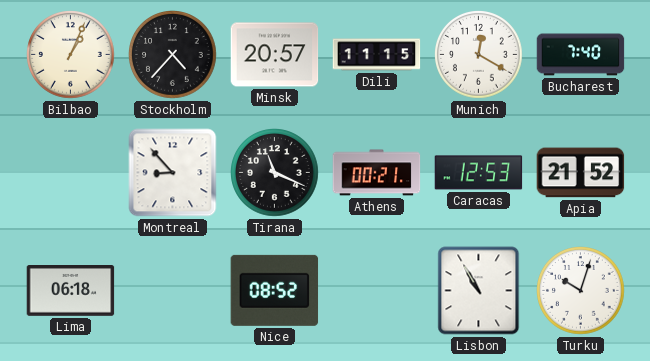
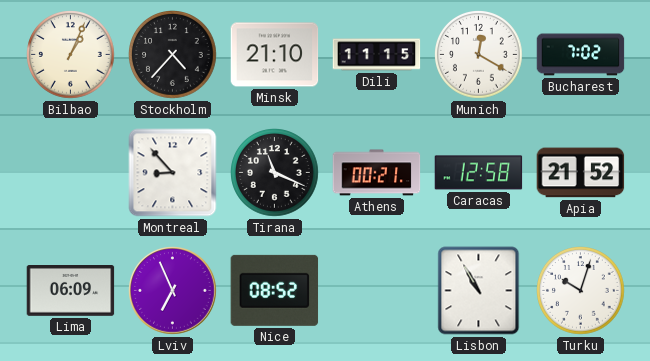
Minsk: 20:57 -> 21:10
Bucharest: 7:40 -> 7:02
Caracas: 12:53 -> 12:58
Lima: 06:18 -> 06:09
Lviv: none -> 6:56
